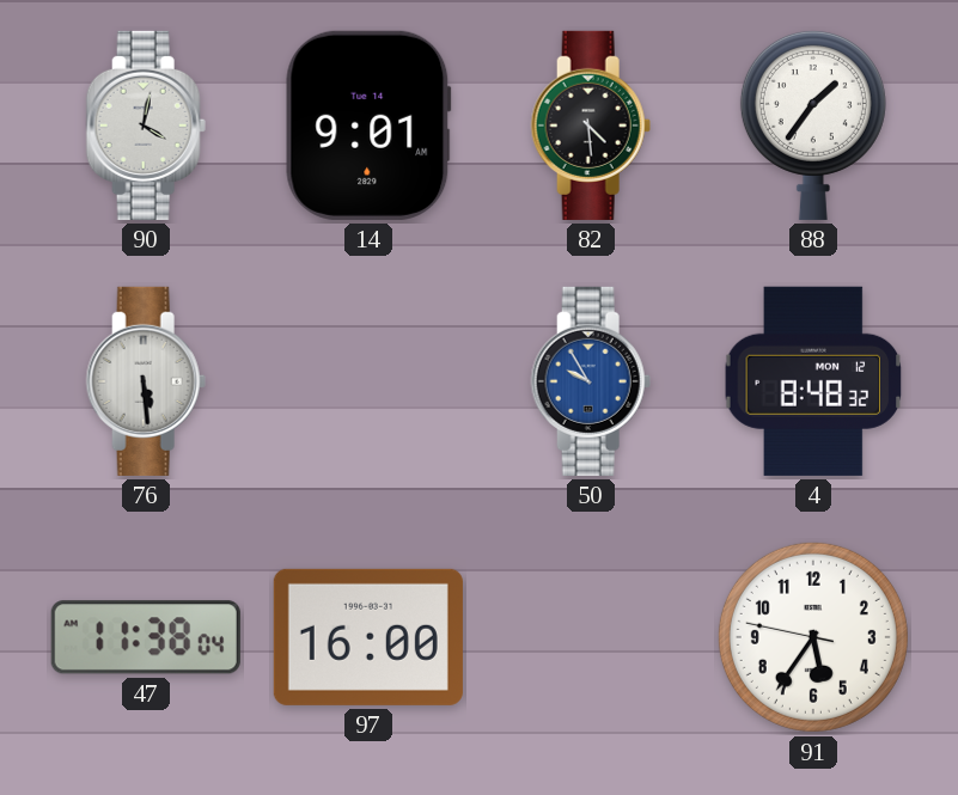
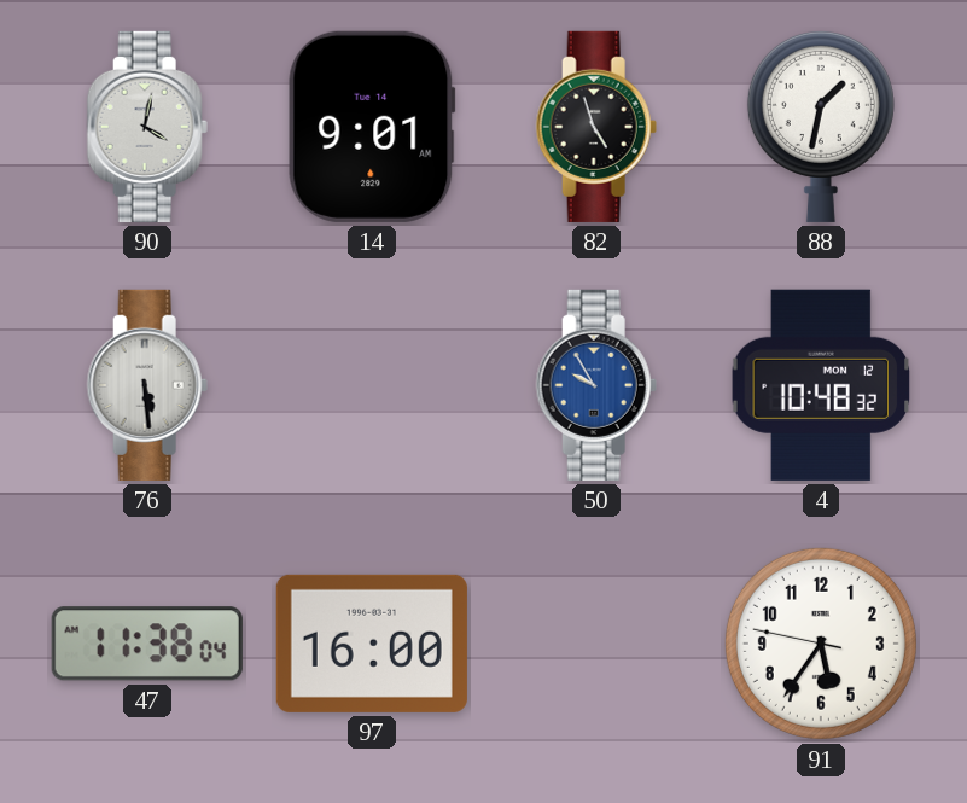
82: 4:29 -> 4:57
88: 1:36 -> 1:32
4: 8:48 -> 10:48
